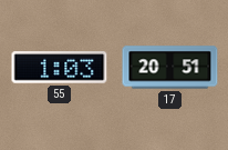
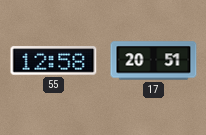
55: 1:03 -> 12:58
